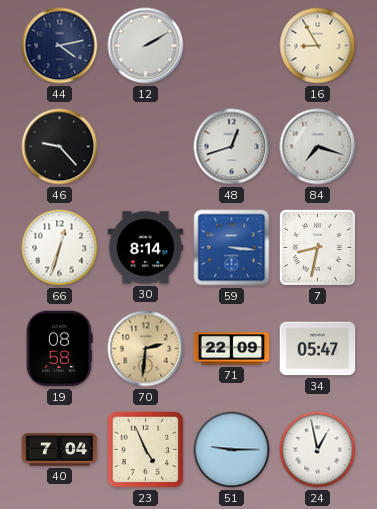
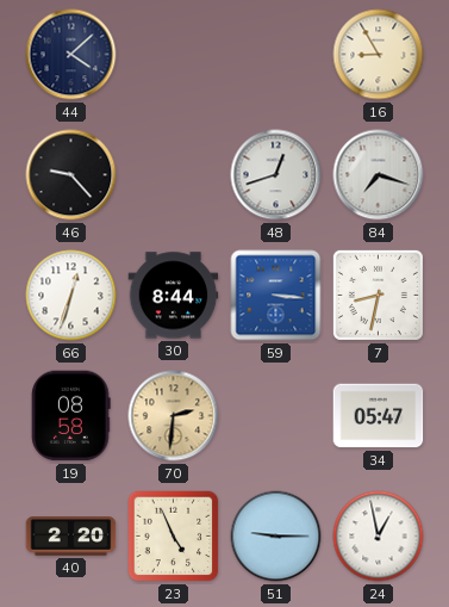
44: 4:13 -> 4:08
12: 2:10 -> none
30: 8:14 -> 8:44
71: 22:09 -> none
40: 7:04 -> 2:20
